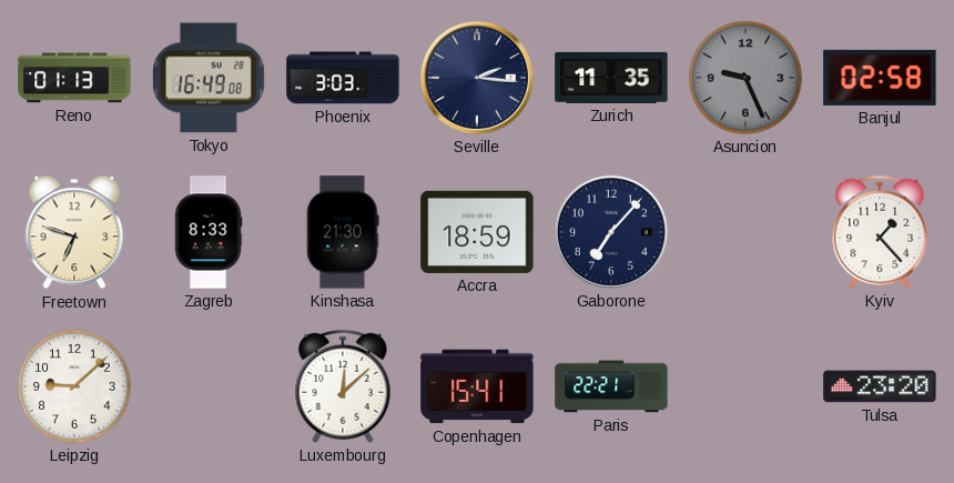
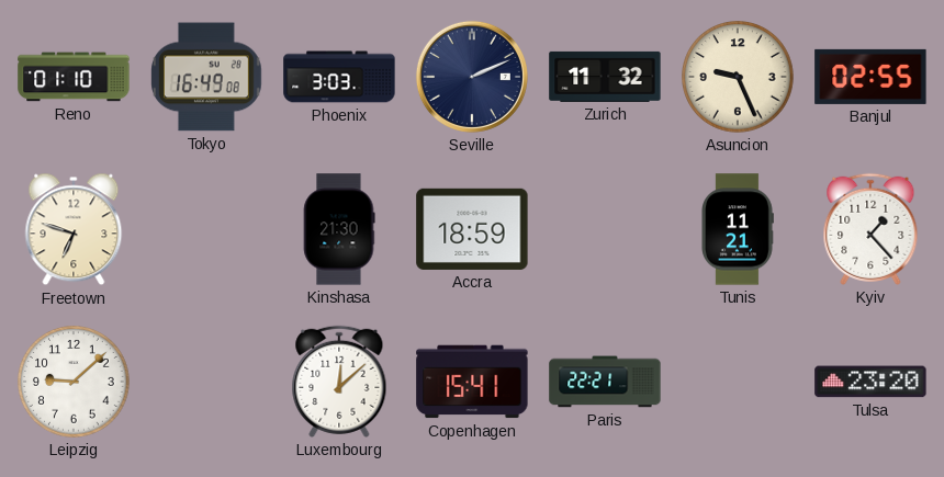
Reno: 01:13 -> 01:10
Seville: 2:16 -> 2:11
Zurich: 11:35 -> 11:32
Asuncion dial: grey -> cream
Banjul: 02:58 -> 02:55
Zagreb: 8:33 -> none
Gaborone: 7:07 -> none
Tunis: none -> 11:21
